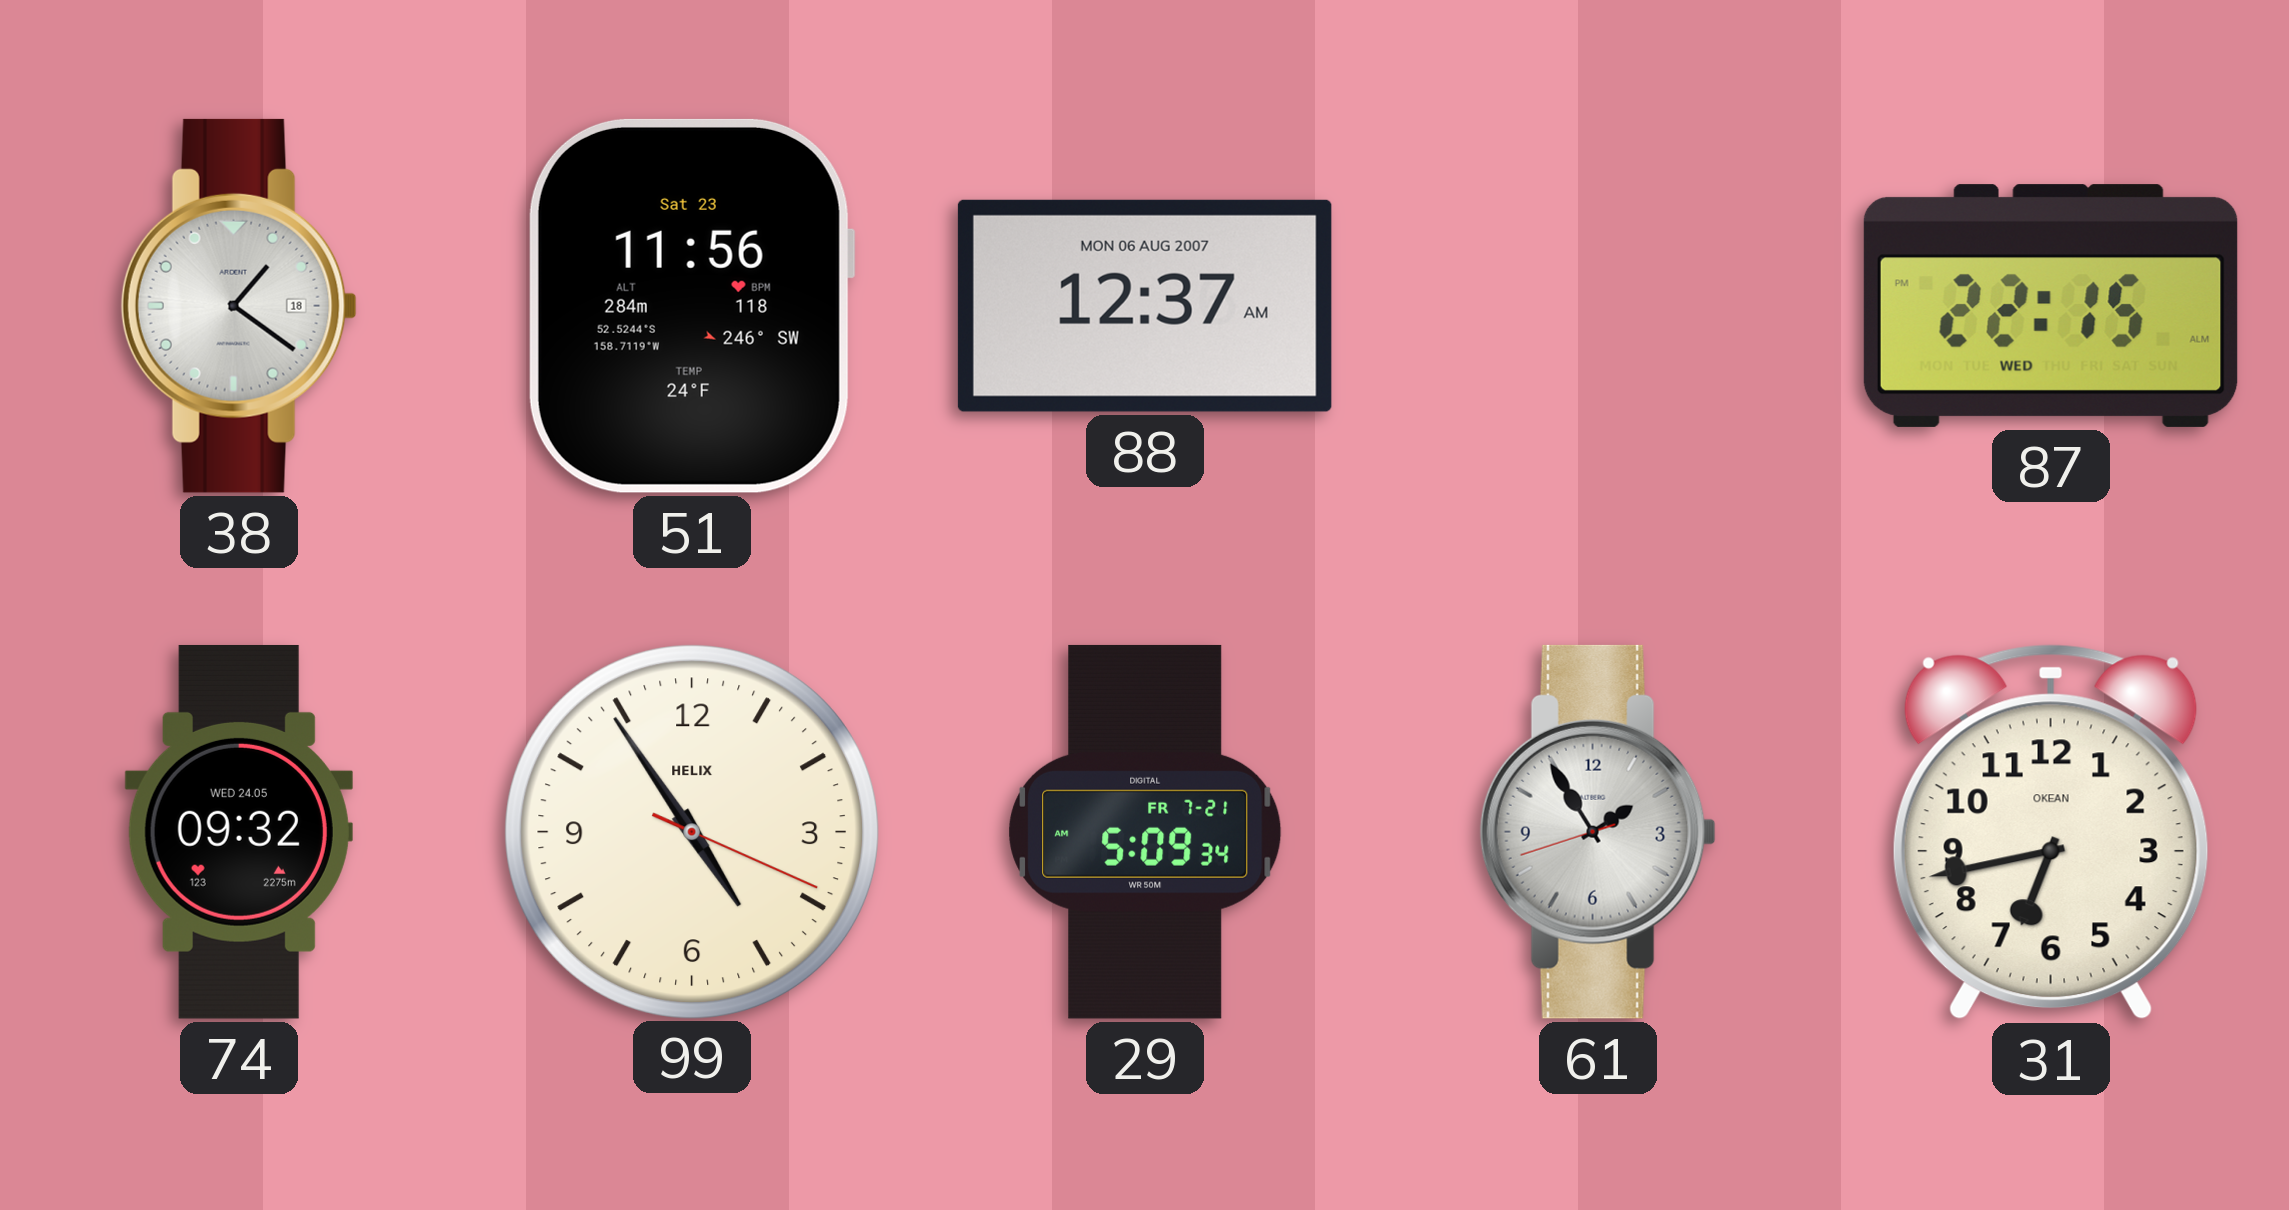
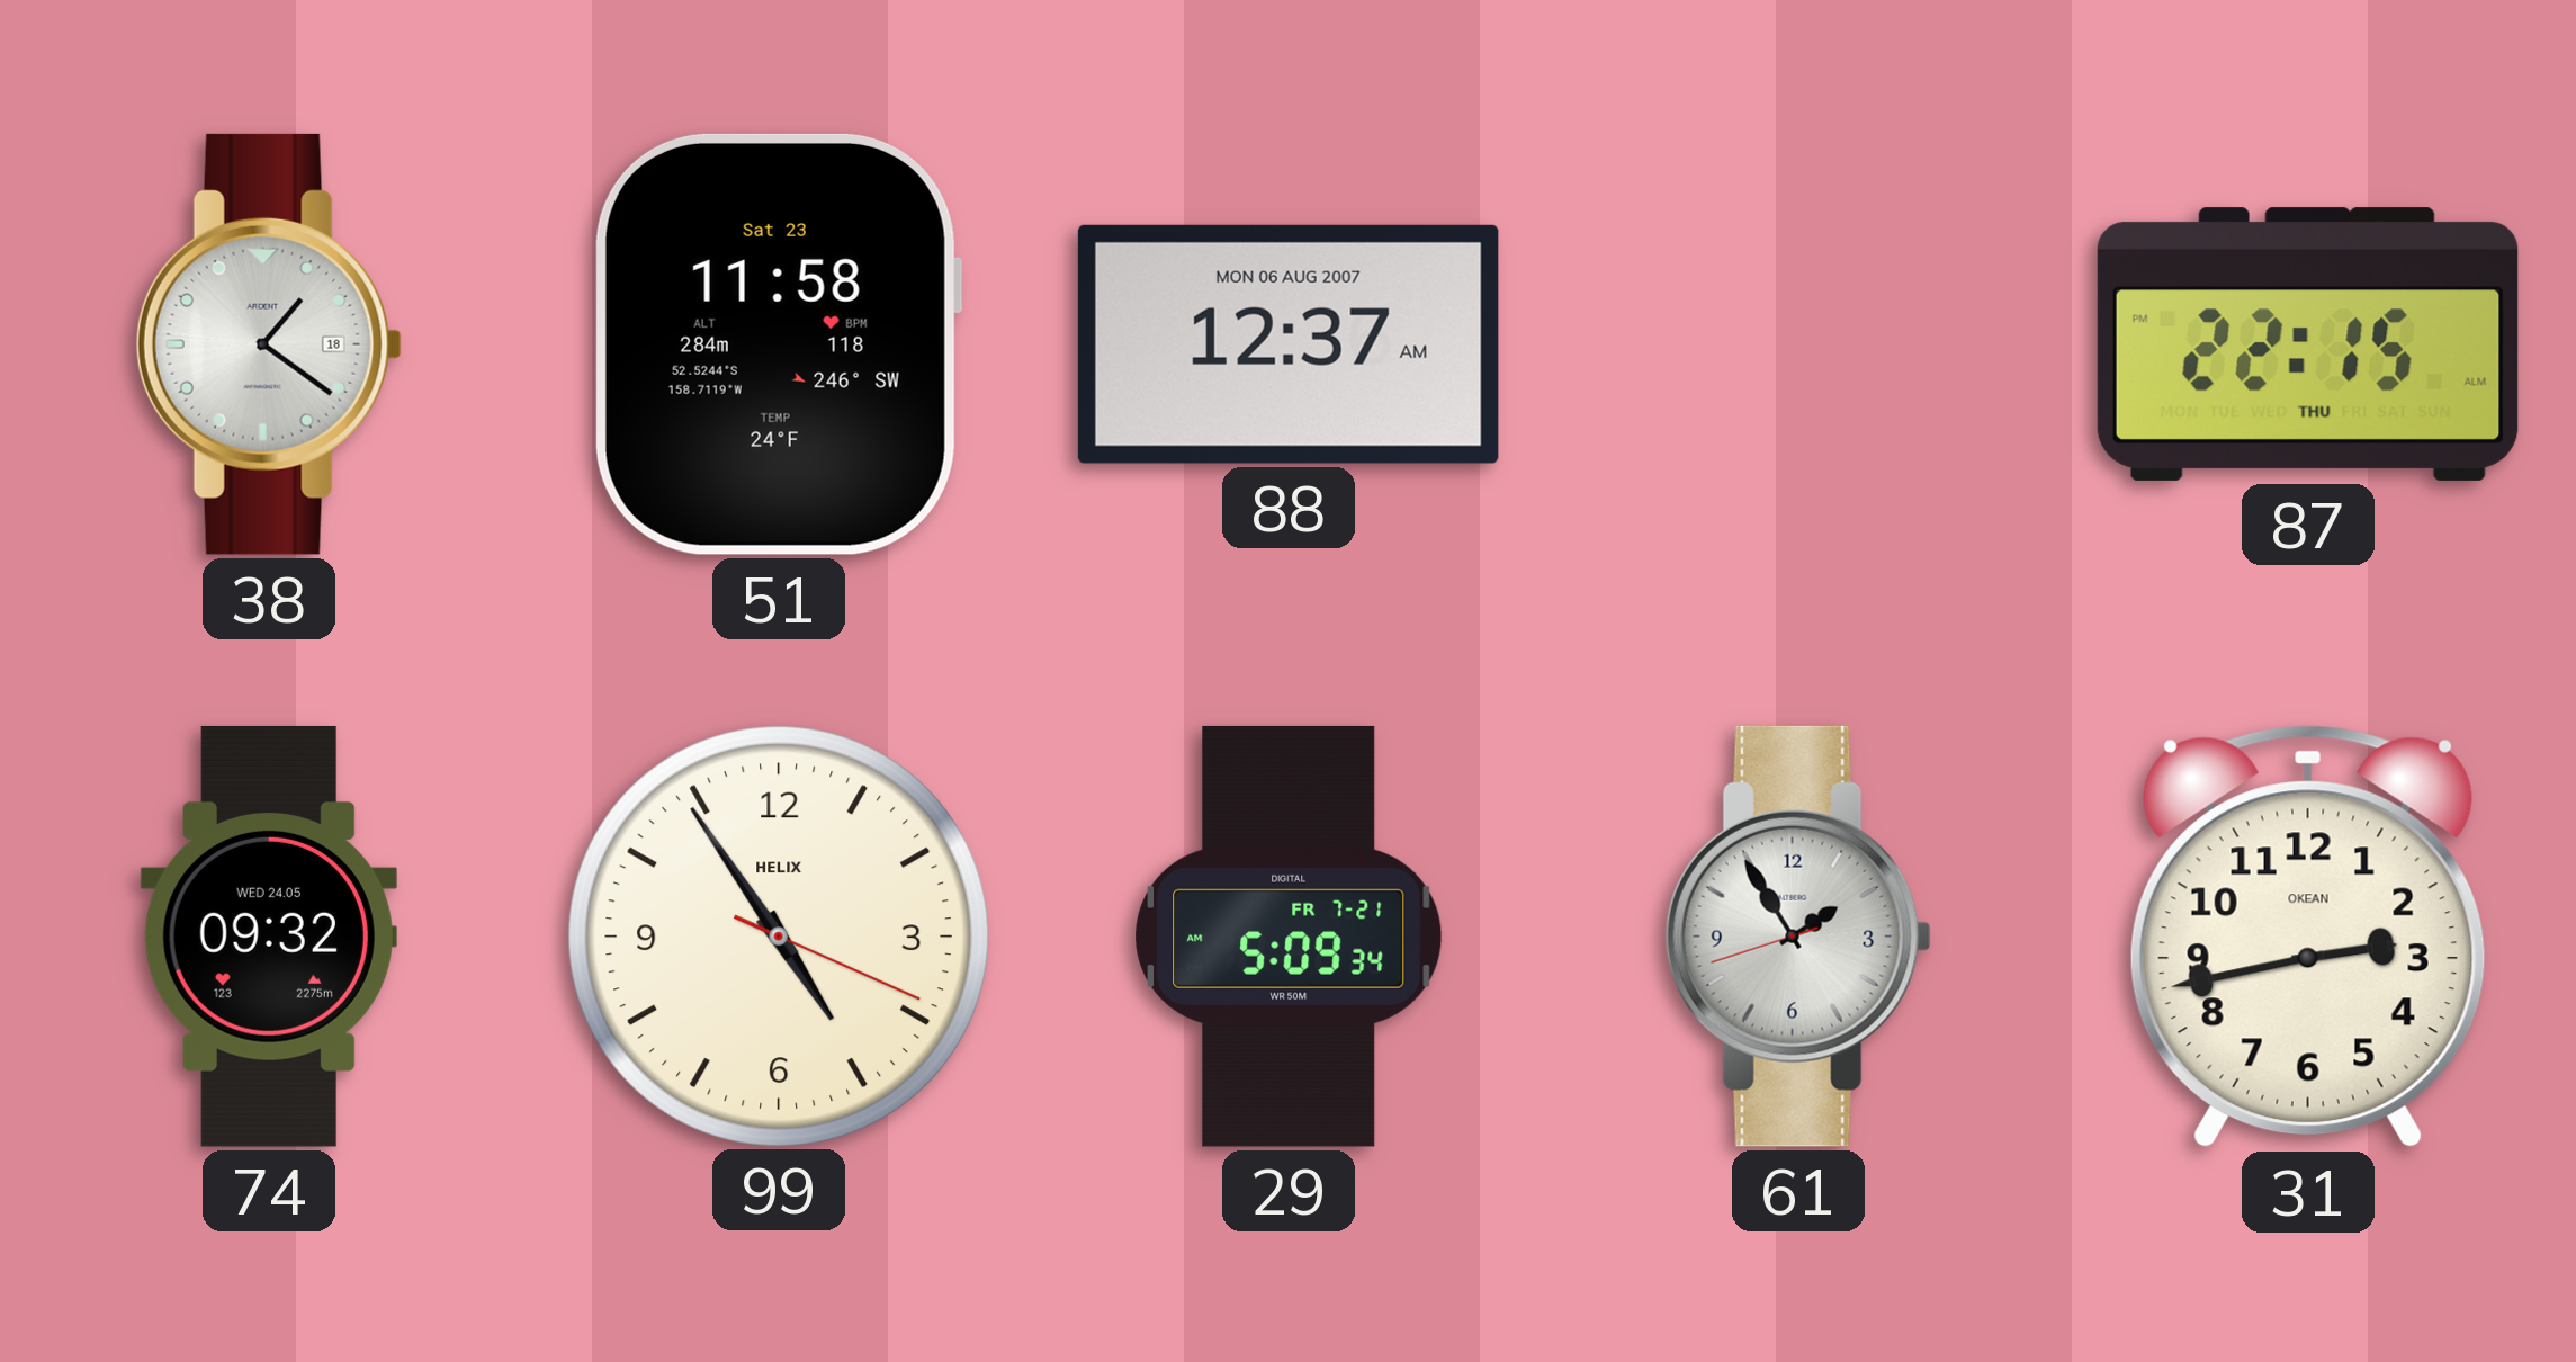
51: 11:56 -> 11:58
87 date: WED -> THU
31: 6:43 -> 2:43
